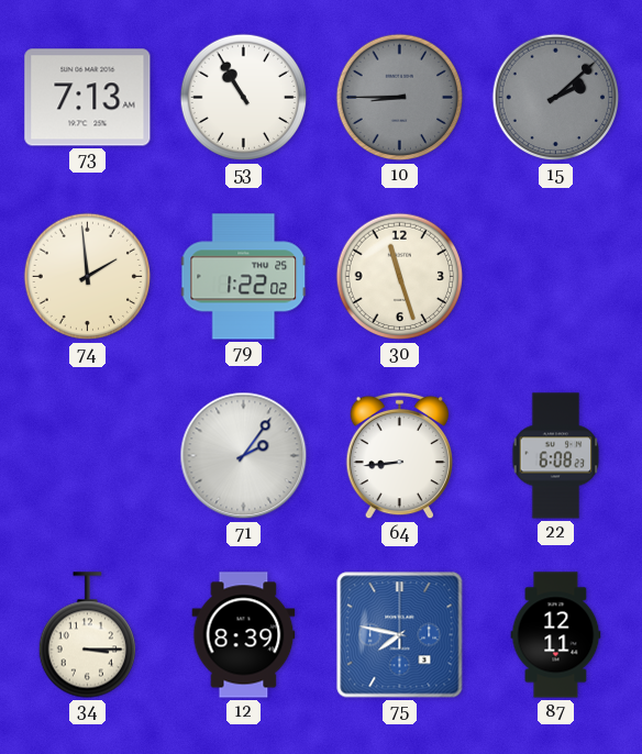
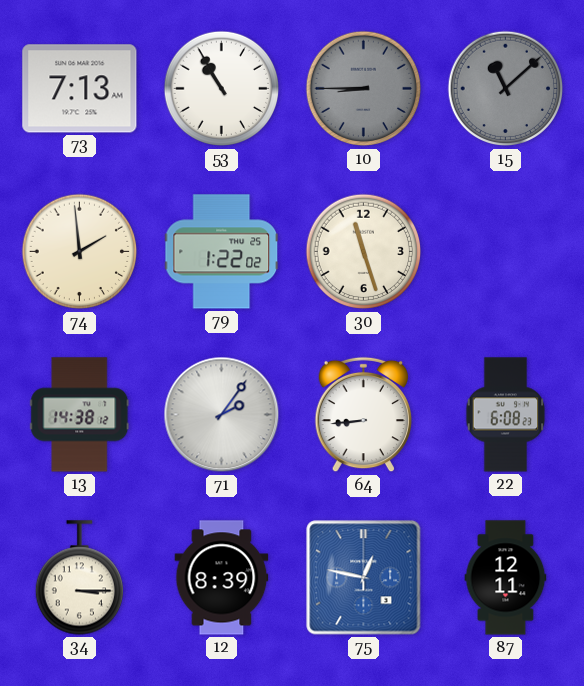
15: 2:08 -> 11:08
13: none -> 14:38
75: 7:47 -> 12:47
